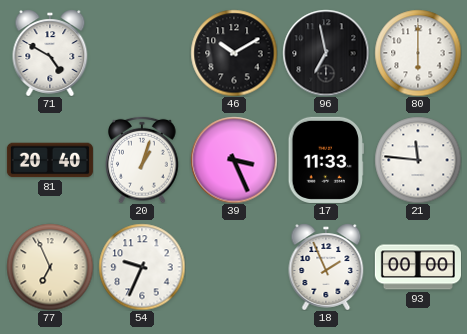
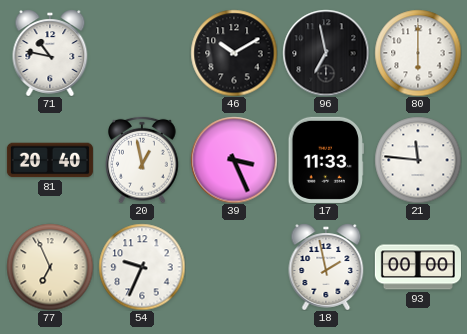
71: 4:50 -> 10:47
20: 1:03 -> 12:58
18: 1:56 -> 1:58
